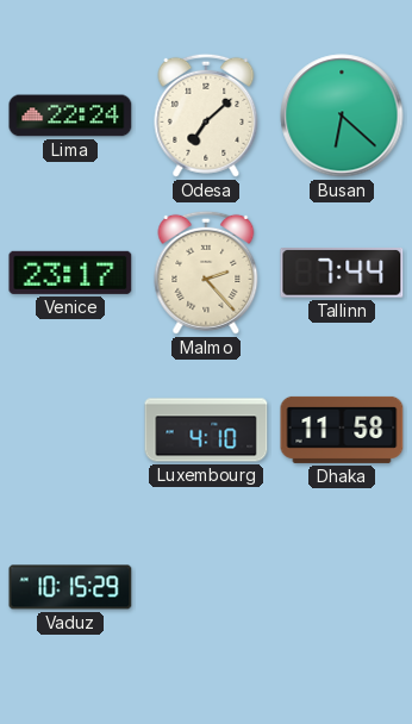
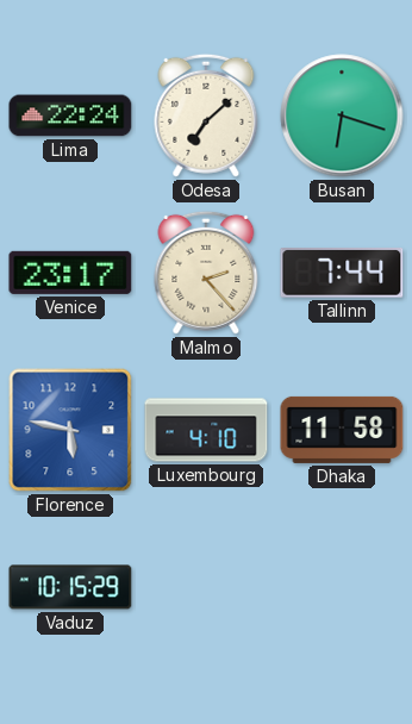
Busan: 6:22 -> 6:18
Florence: none -> 5:47
